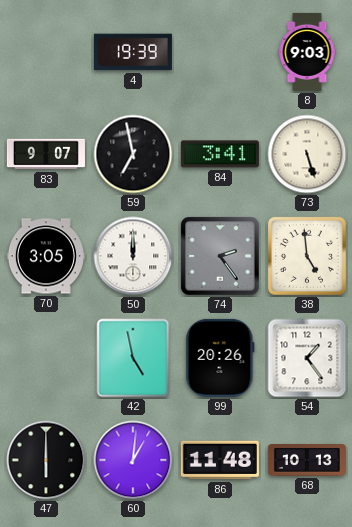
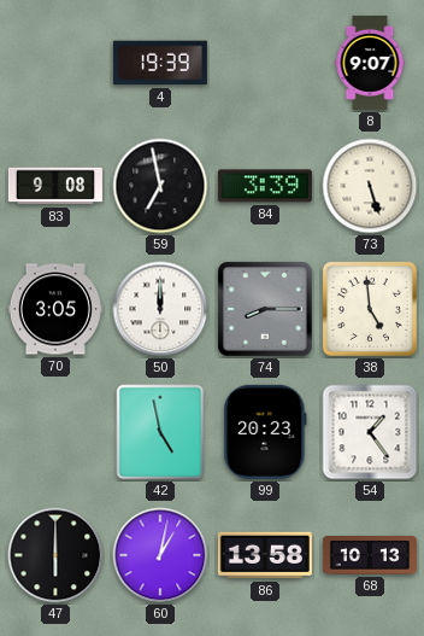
8: 9:03 -> 9:07
83: 9:07 -> 9:08
84: 3:41 -> 3:39
74: 2:24 -> 8:15
99: 20:26 -> 20:23
60: 1:01 -> 1:02
86: 11:48 -> 13:58
